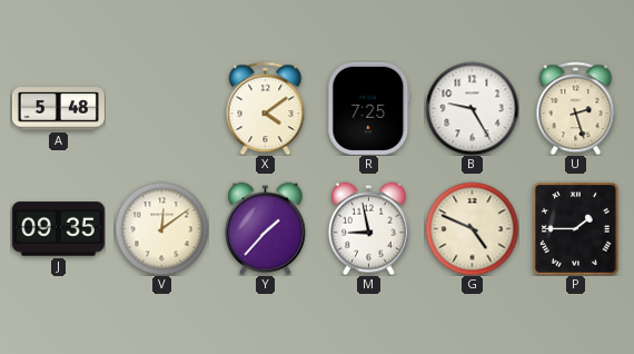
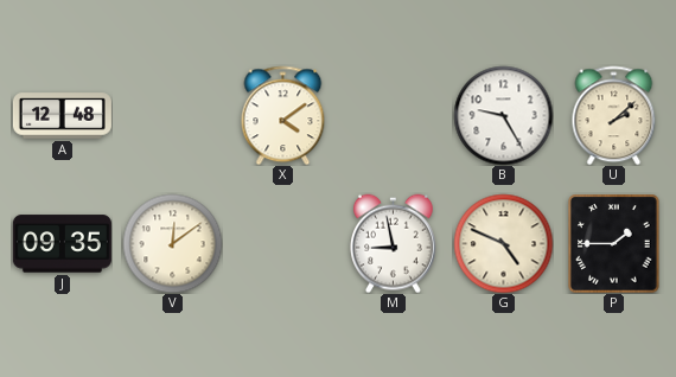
A: 5:48 -> 12:48
R: 7:25 -> none
U: 2:27 -> 2:08
Y: 1:37 -> none
